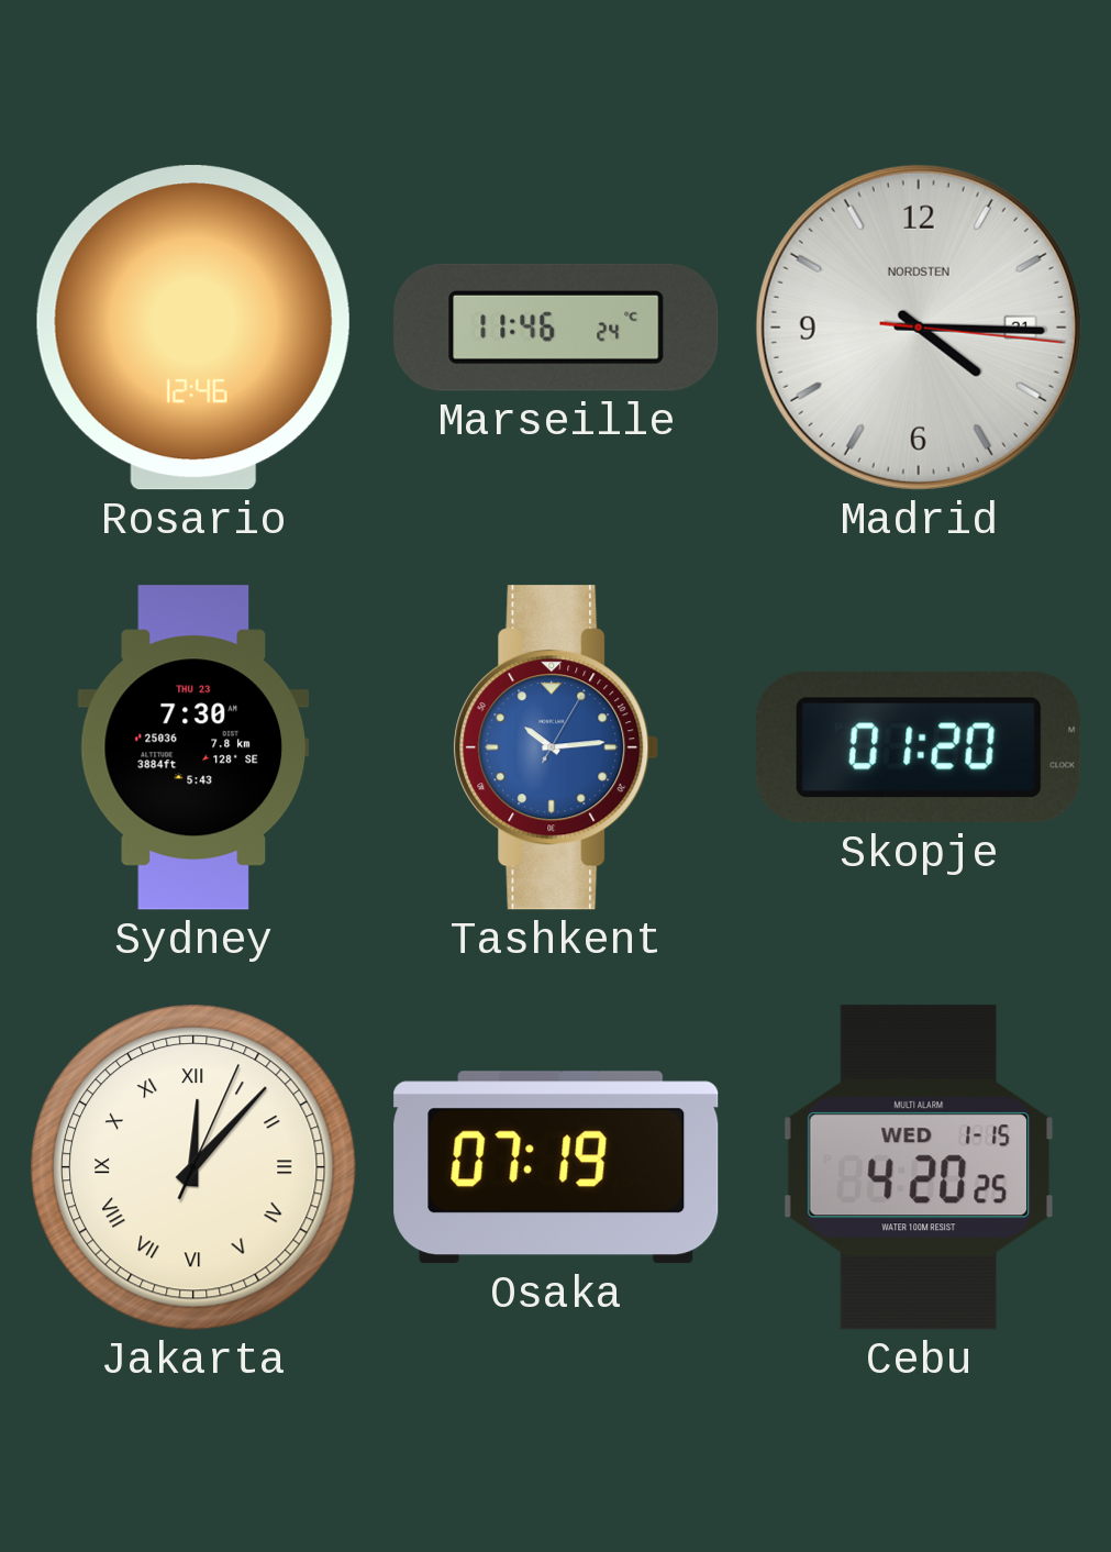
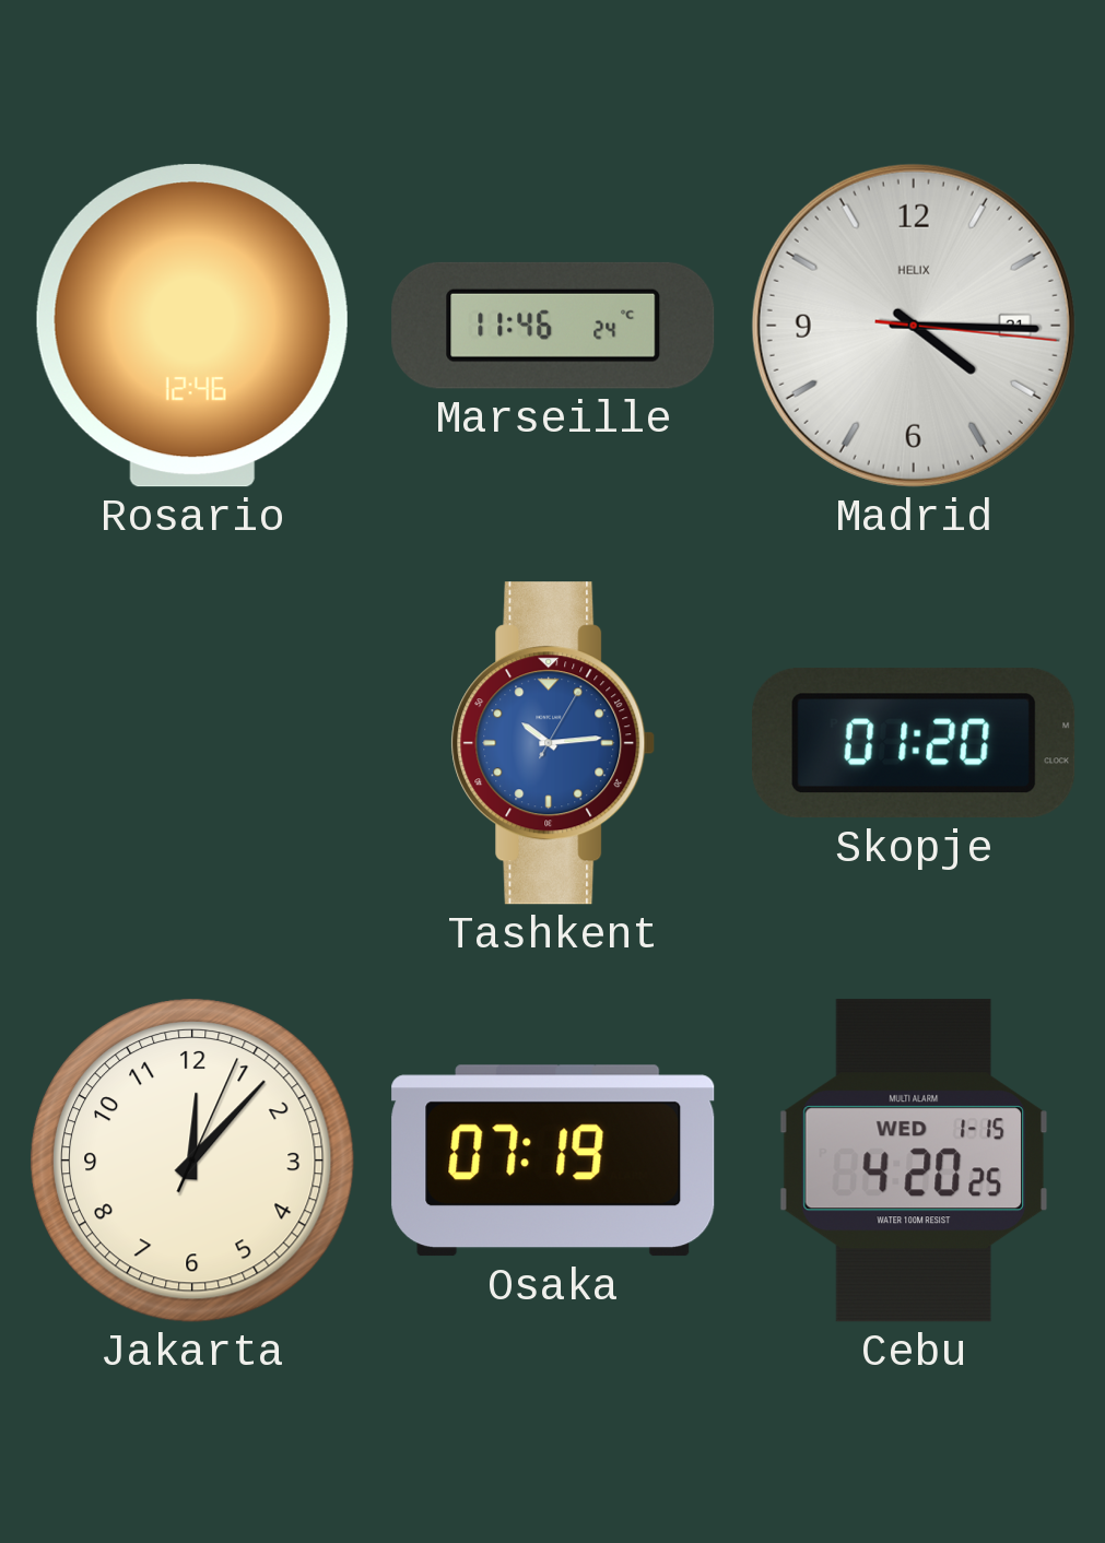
Madrid brand: NORDSTEN -> HELIX
Sydney: 7:30 -> none
Jakarta numerals: Roman -> Arabic
